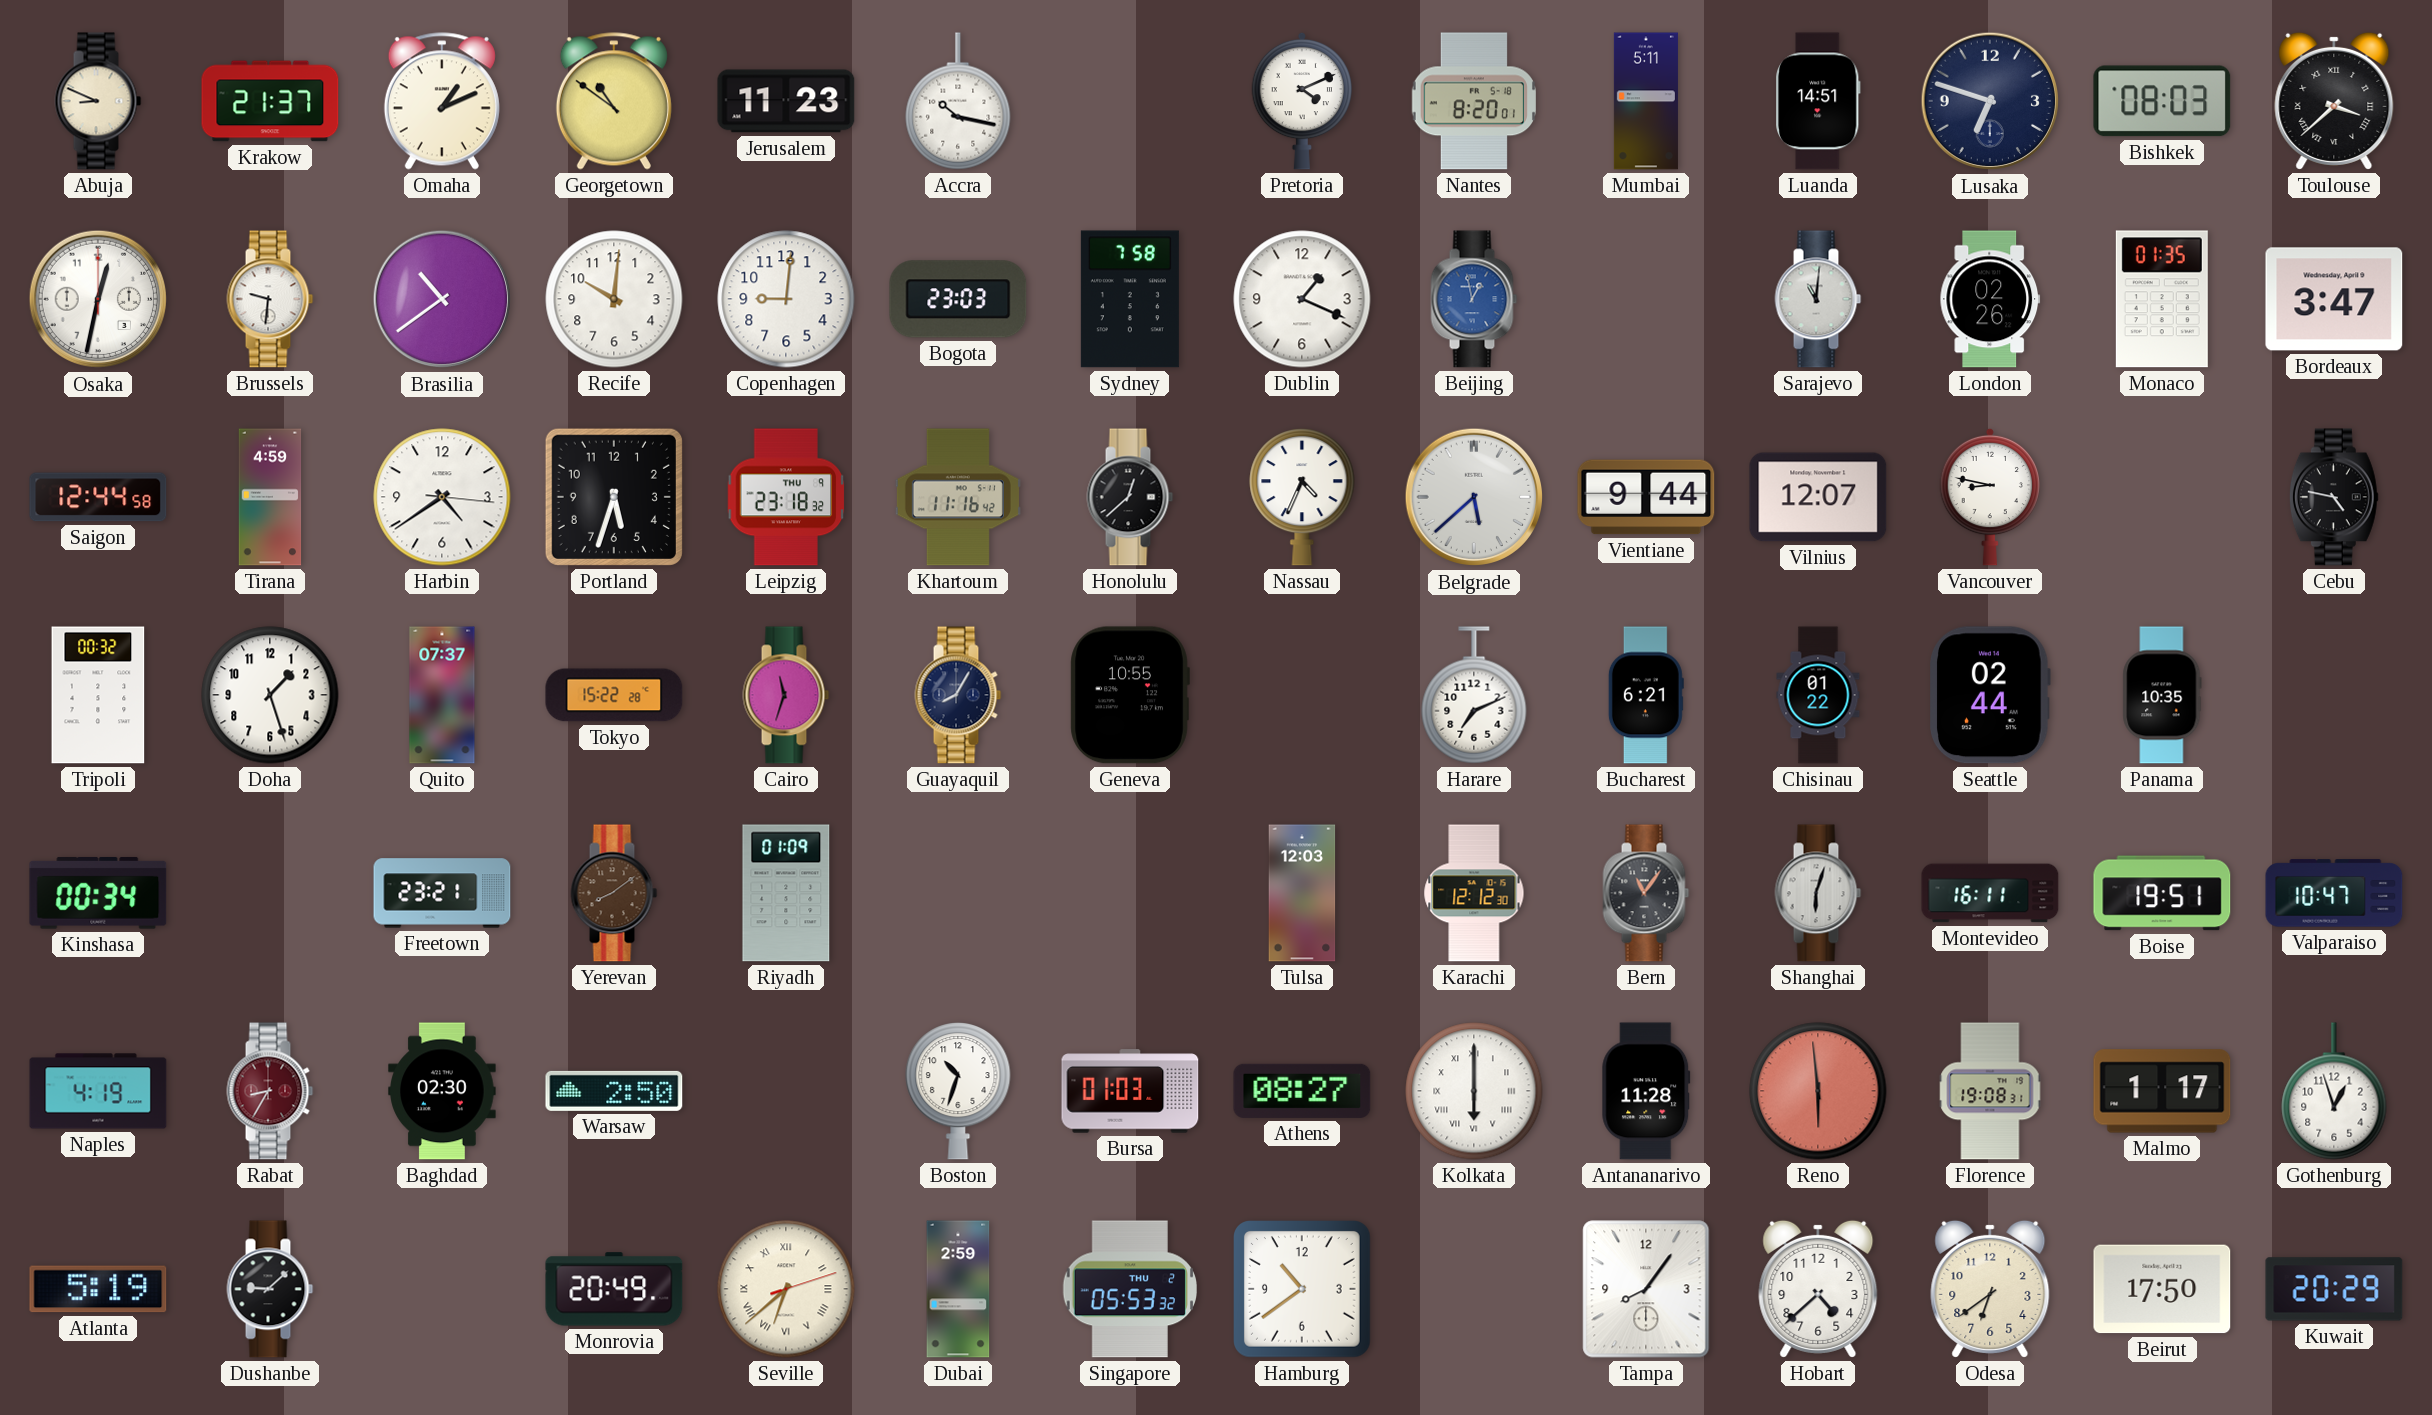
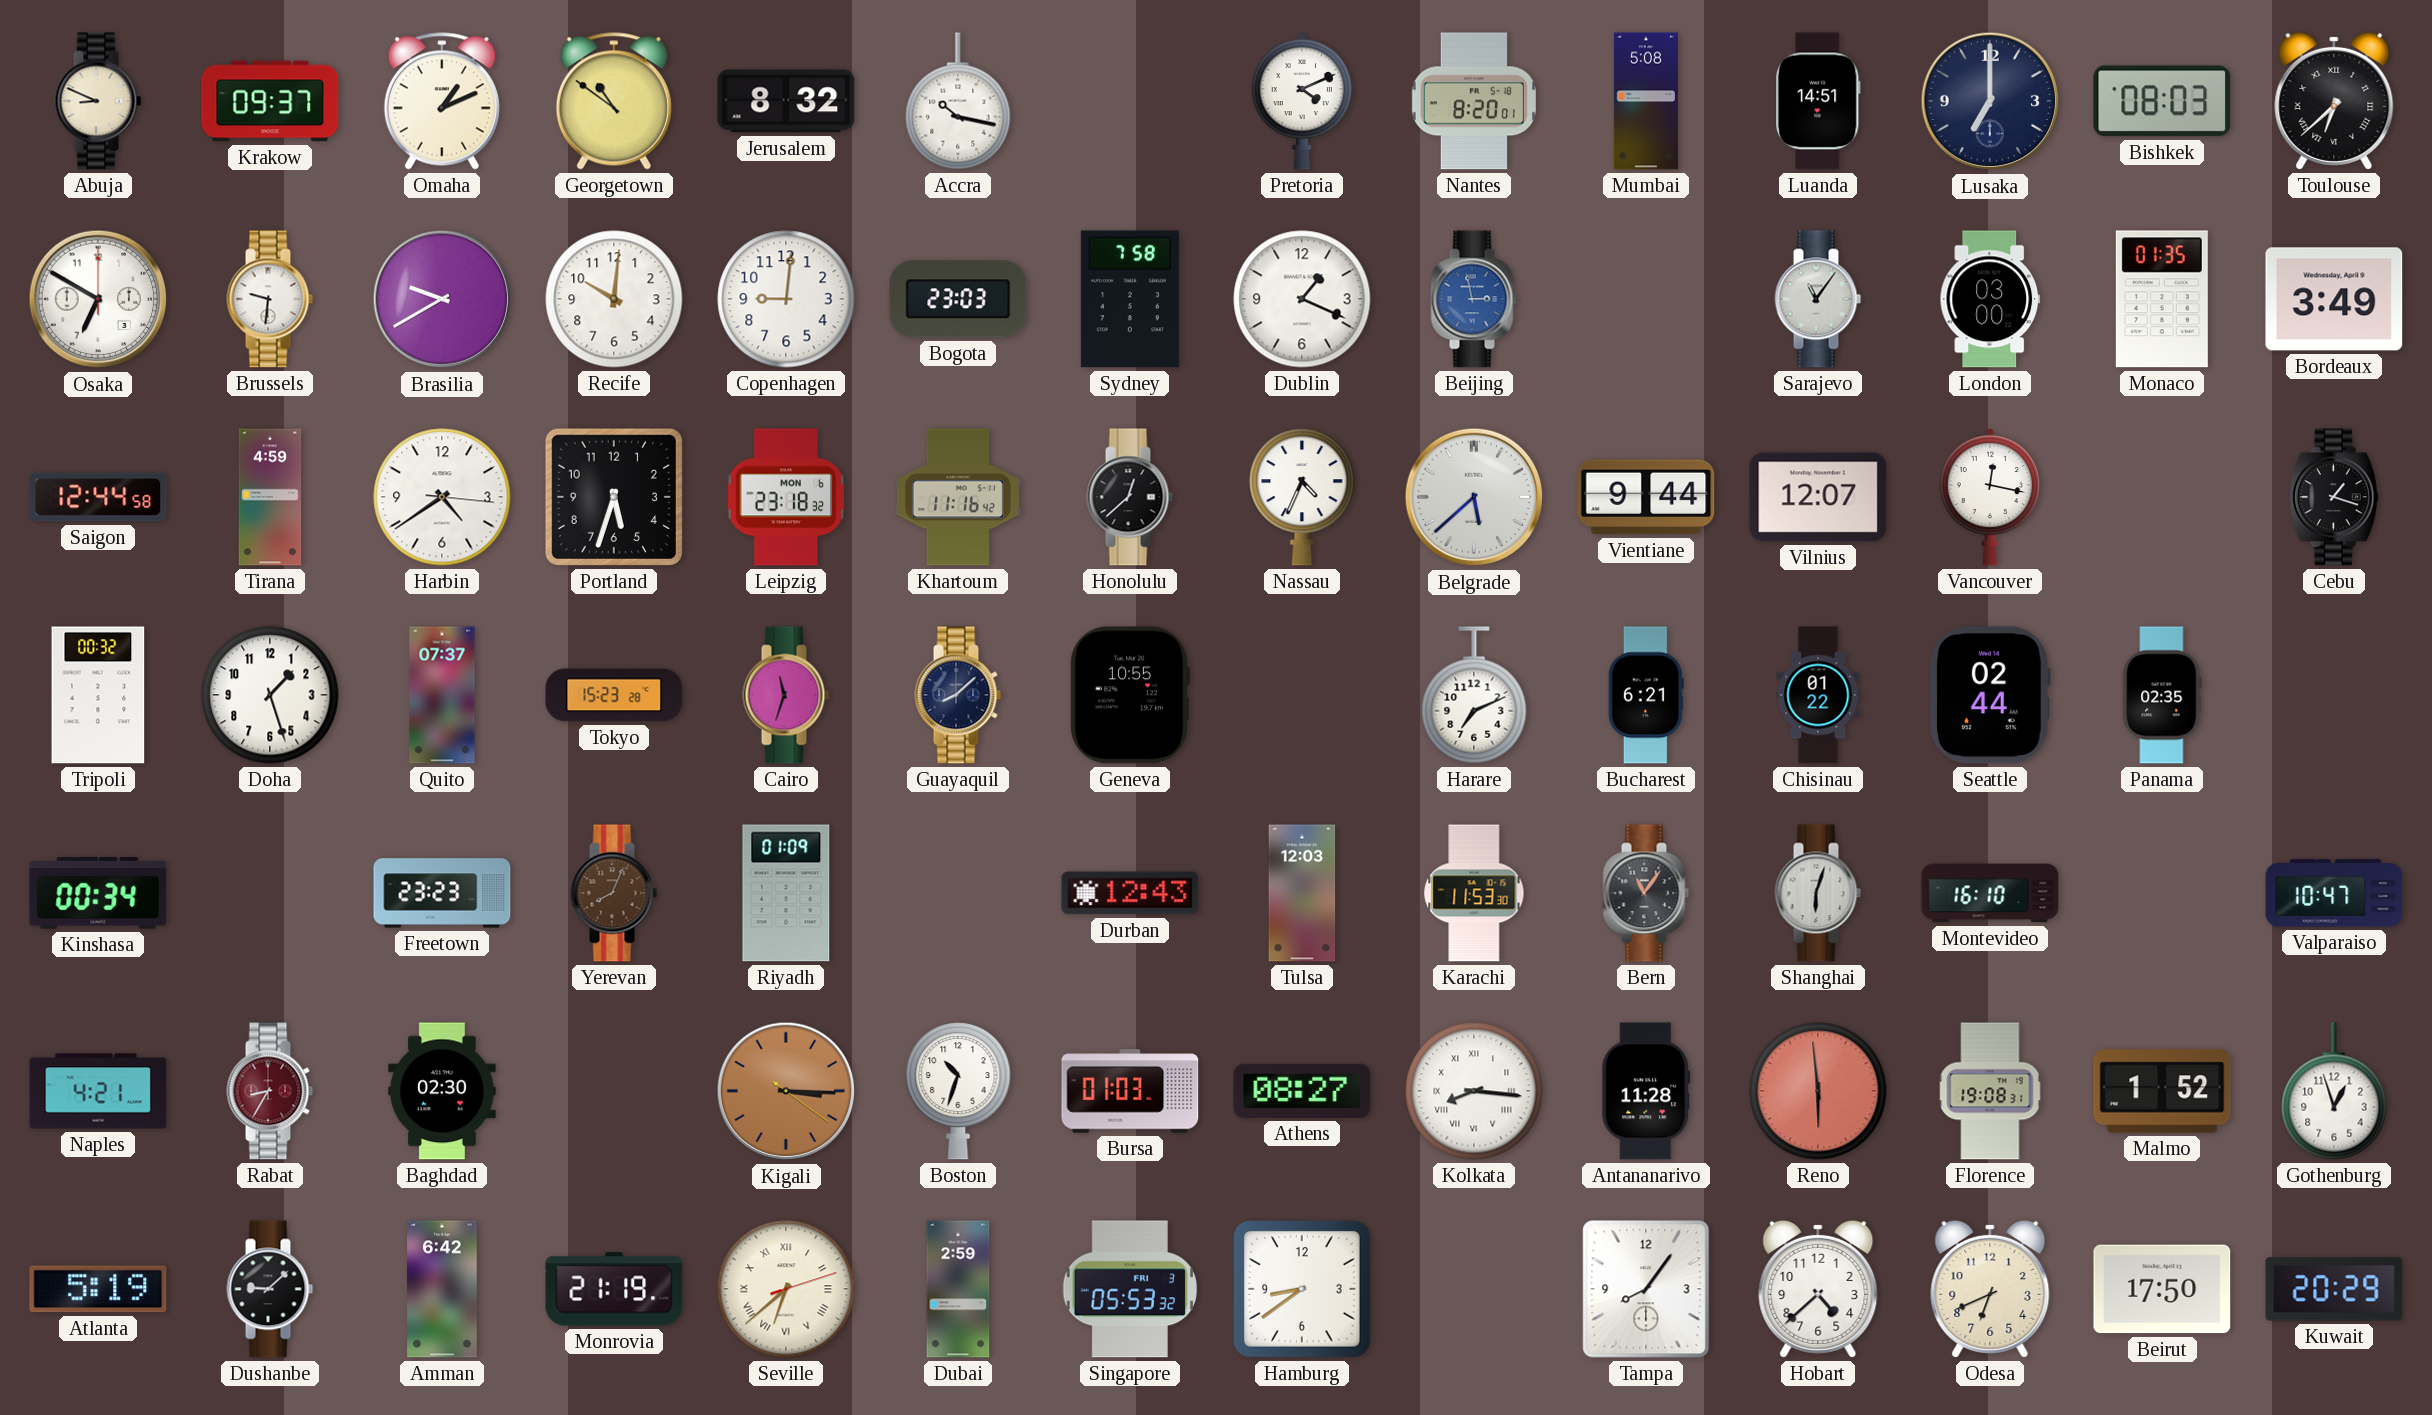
Krakow: 21:37 -> 09:37
Jerusalem: 11:23 -> 8:32
Mumbai: 5:11 -> 5:08
Lusaka: 6:48 -> 7:00
Toulouse: 3:38 -> 6:38
Osaka: 12:32 -> 6:50
Brasilia: 10:39 -> 9:40
Beijing: 12:58 -> 2:58
Sarajevo: 11:01 -> 11:06
London: 02:26 -> 03:00
Bordeaux: 3:47 -> 3:49
Leipzig date: THU 9 -> MON 6
Vancouver: 8:47 -> 12:17
Cebu: 4:47 -> 1:18
Tokyo: 15:22 -> 15:23
Guayaquil: 8:05 -> 8:08
Panama: 10:35 -> 02:35
Freetown: 23:21 -> 23:23
Yerevan: 8:09 -> 8:04
Durban: none -> 12:43
Karachi: 12:12 -> 11:53
Montevideo: 16:11 -> 16:10
Boise: 19:51 -> none
Naples: 4:19 -> 4:21
Warsaw: 2:50 -> none
Kigali: none -> 3:15
Kolkata: 6:00 -> 8:16
Malmo: 1:17 -> 1:52
Amman: none -> 6:42
Monrovia: 20:49 -> 21:19
Singapore date: THU 2 -> FRI 3
Hamburg: 10:39 -> 8:39
Odesa: 6:39 -> 6:41
